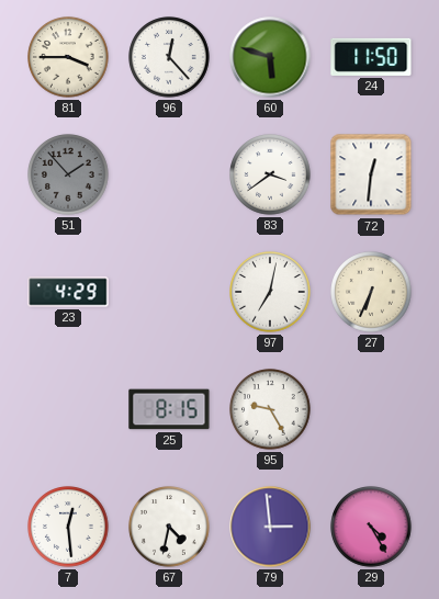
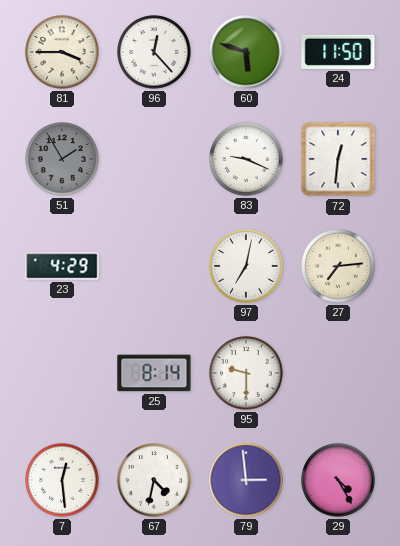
51: 1:53 -> 1:55
83: 3:39 -> 9:19
27: 6:34 -> 7:14
25: 8:15 -> 8:14
95: 9:25 -> 9:30
